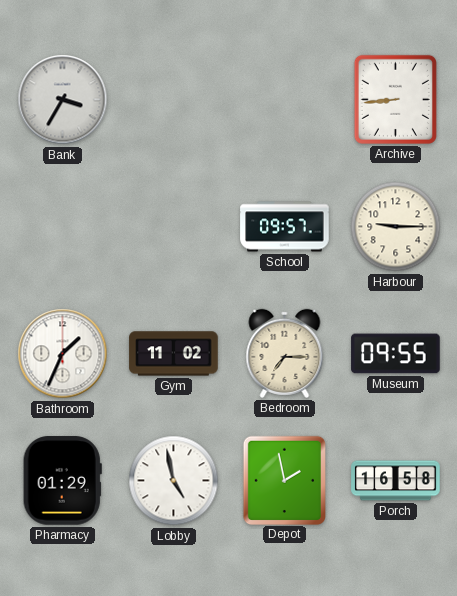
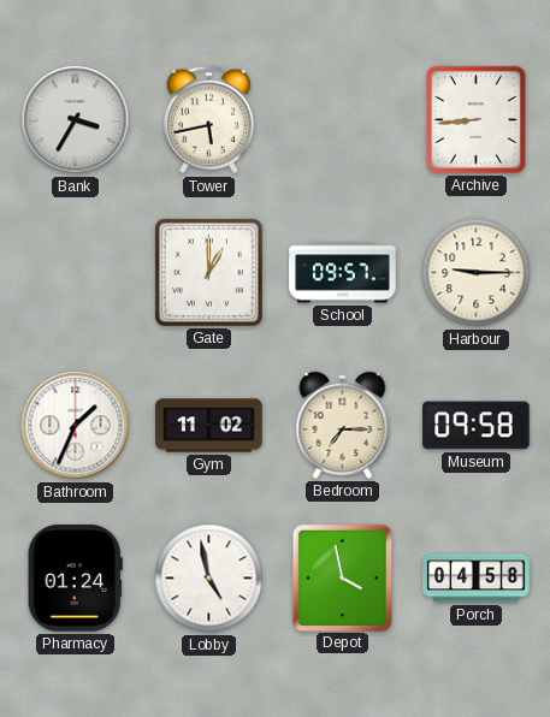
Tower: none -> 5:43
Gate: none -> 1:00
Museum: 09:55 -> 09:58
Pharmacy: 01:29 -> 01:24
Depot: 1:58 -> 3:58
Porch: 16:58 -> 04:58
